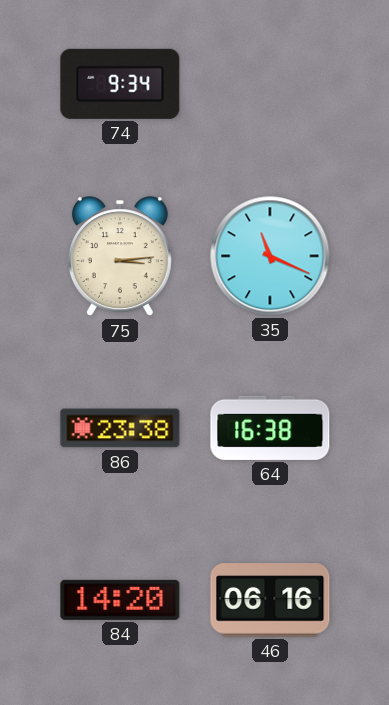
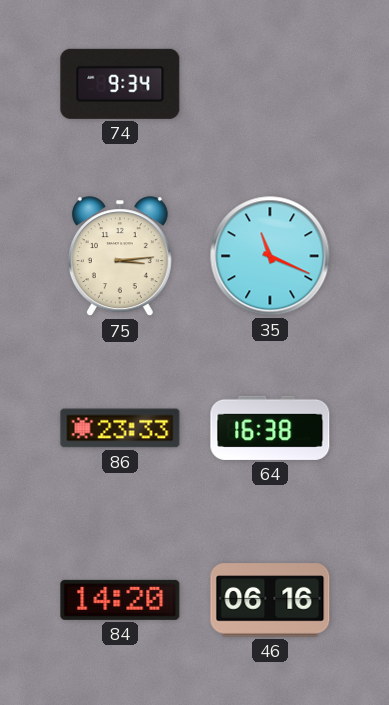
86: 23:38 -> 23:33
